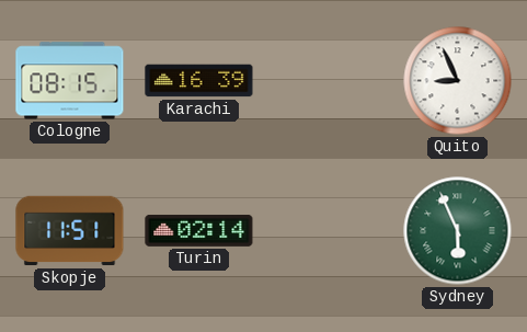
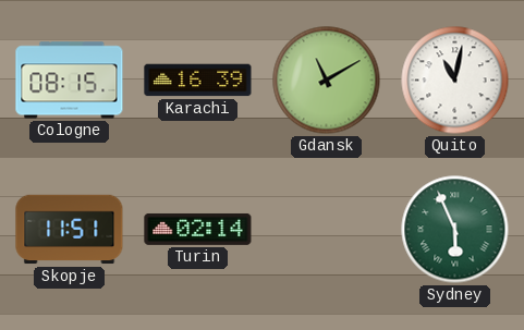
Gdansk: none -> 11:10
Quito: 8:56 -> 11:02
